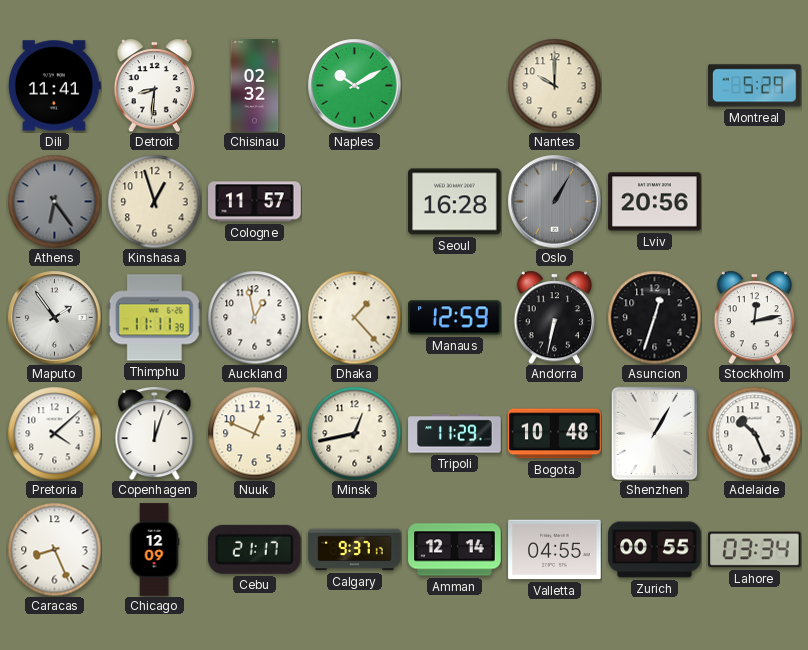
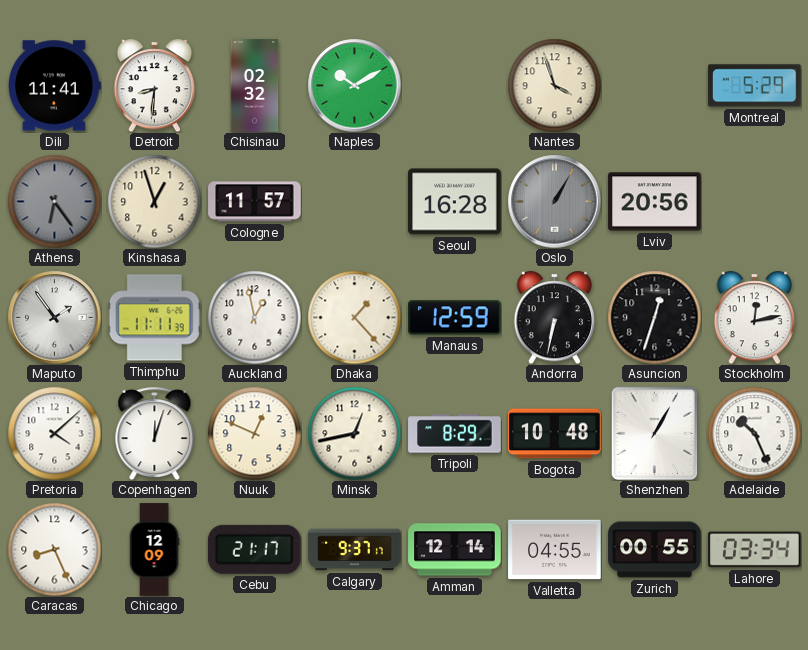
Nantes: 10:00 -> 3:57
Tripoli: 11:29 -> 8:29
